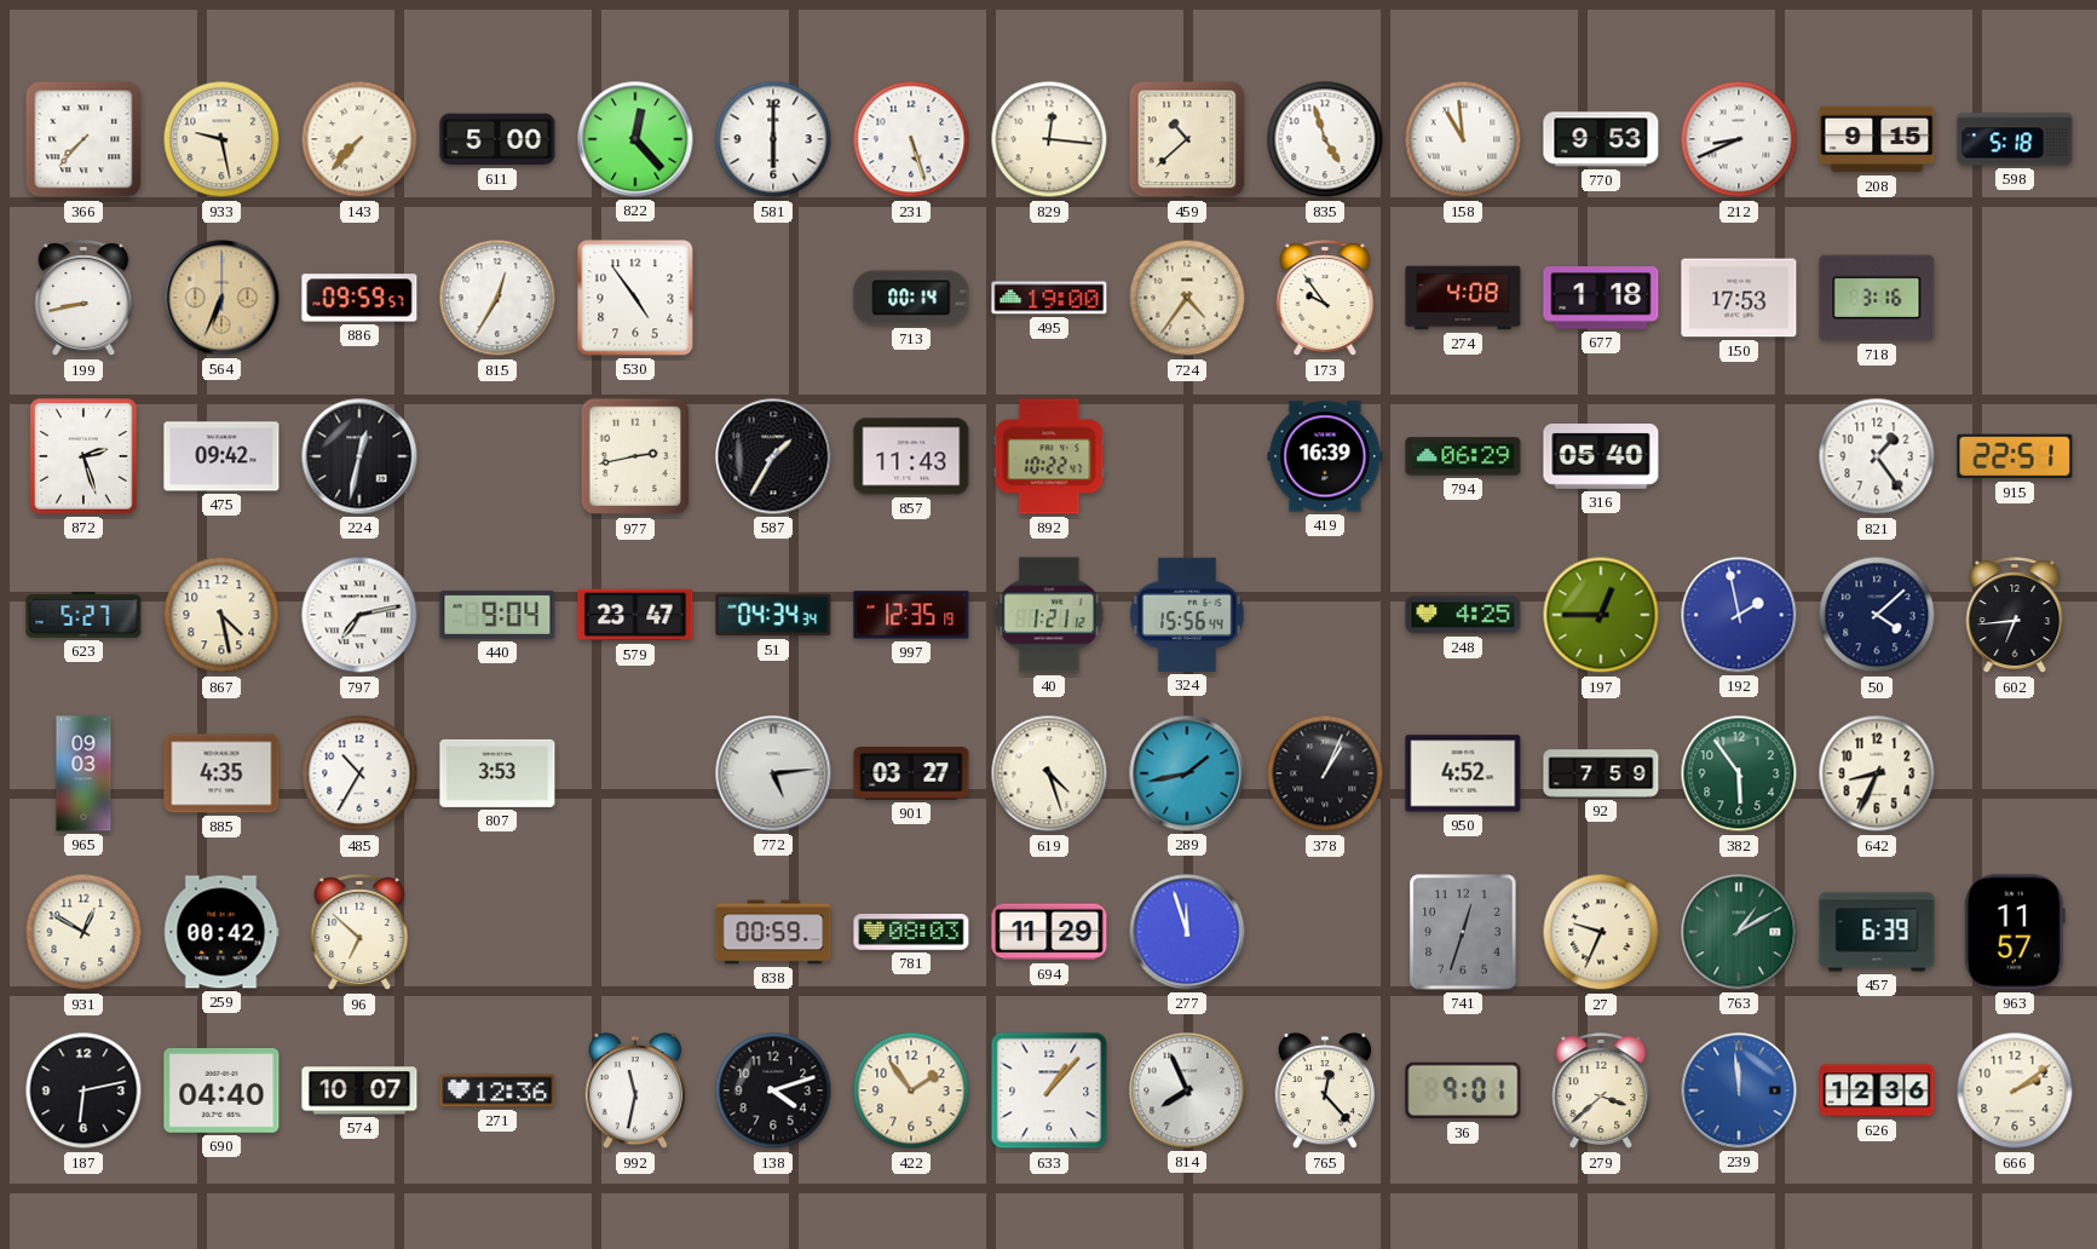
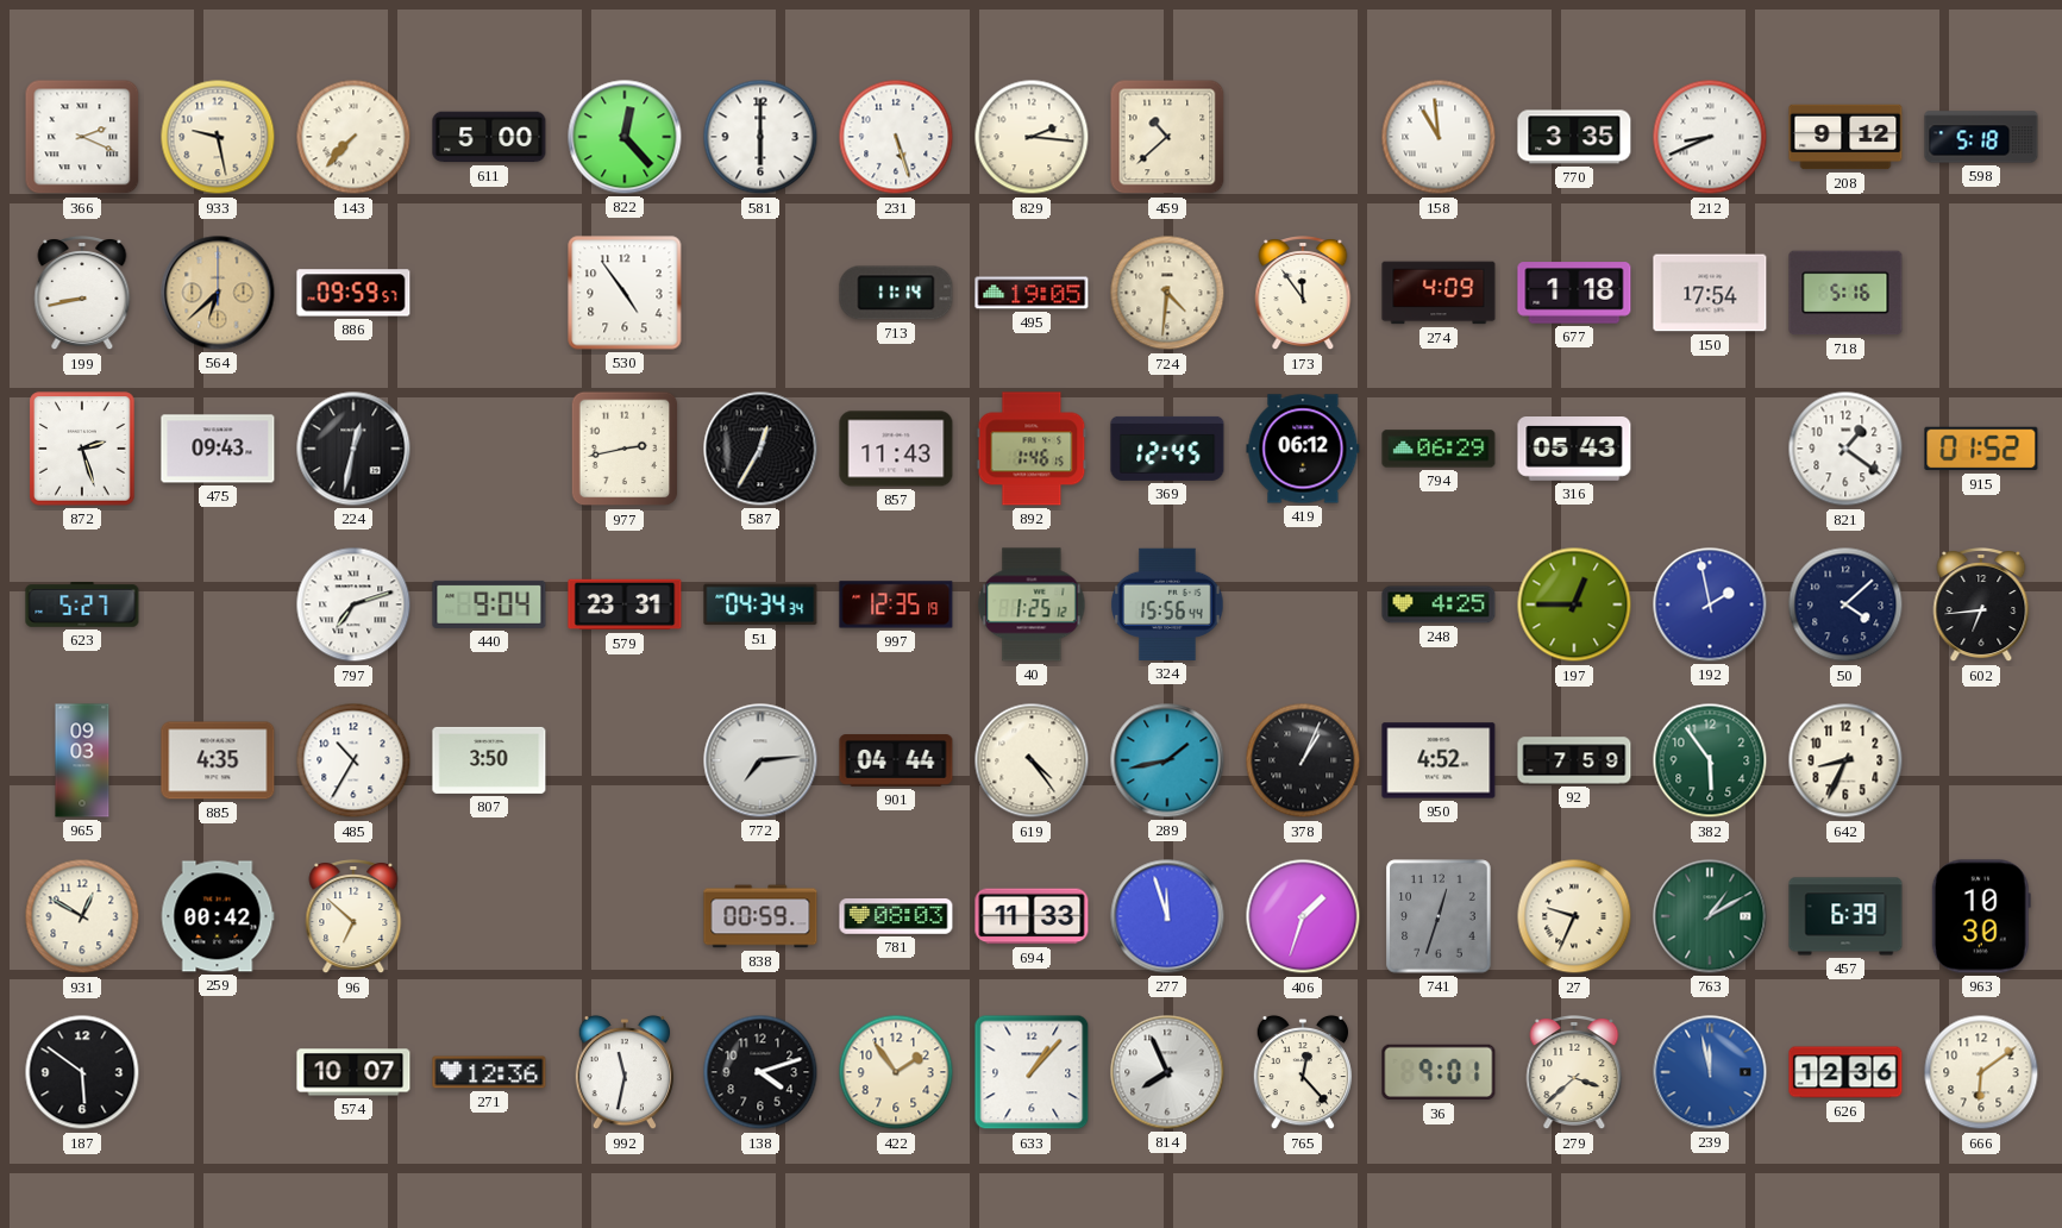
366: 7:37 -> 2:19
829: 12:16 -> 2:16
835: 4:57 -> none
770: 9:53 -> 3:35
208: 9:15 -> 9:12
564: 6:34 -> 6:38
815: 12:35 -> none
713: 00:14 -> 11:14
495: 19:00 -> 19:05
724: 4:36 -> 4:31
173: 9:54 -> 11:54
274: 4:08 -> 4:09
150: 17:53 -> 17:54
718: 3:16 -> 5:16
475: 09:42 -> 09:43
587: 1:35 -> 12:35
892: 10:22 -> 1:46
369: none -> 12:45
419: 16:39 -> 06:12
316: 05:40 -> 05:43
821: 1:24 -> 1:21
915: 22:51 -> 01:52
867: 4:28 -> none
797: 7:13 -> 7:12
579: 23:47 -> 23:31
40: 1:21 -> 1:25
807: 3:53 -> 3:50
772: 5:14 -> 7:14
901: 03:27 -> 04:44
619: 4:27 -> 4:24
694: 11:29 -> 11:33
406: none -> 1:33
963: 11:57 -> 10:30
187: 6:13 -> 5:51
690: 04:40 -> none
239: 11:59 -> 11:58
666: 2:09 -> 6:09
